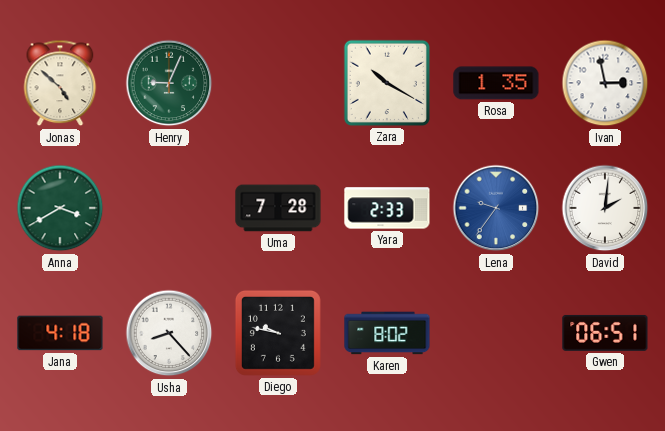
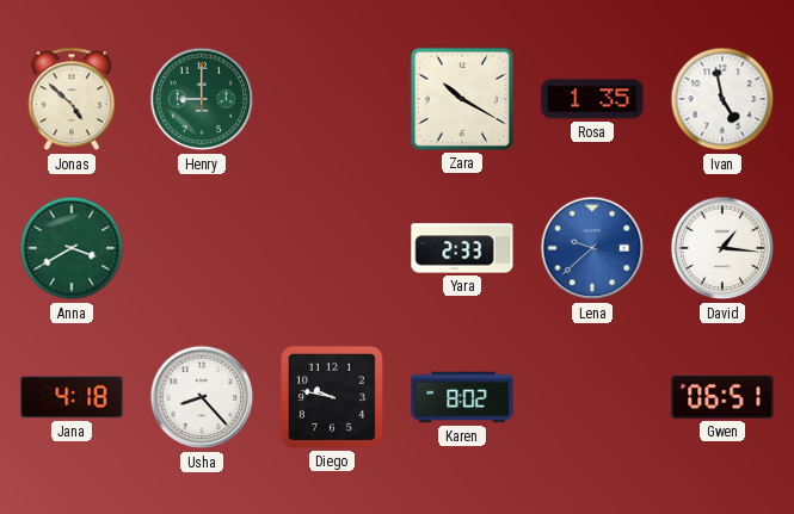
Henry: 9:04 -> 9:00
Ivan: 2:58 -> 4:58
Uma: 7:28 -> none
Lena: 9:36 -> 9:38
David: 2:01 -> 1:16
